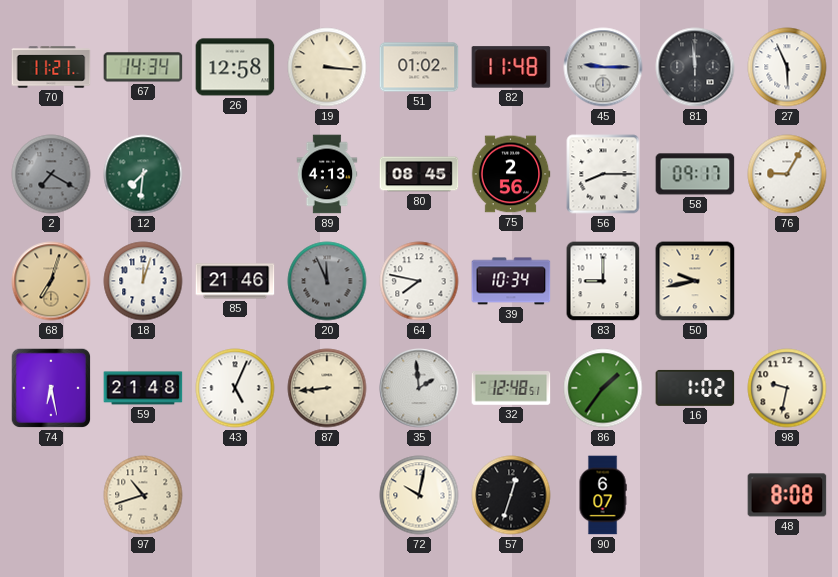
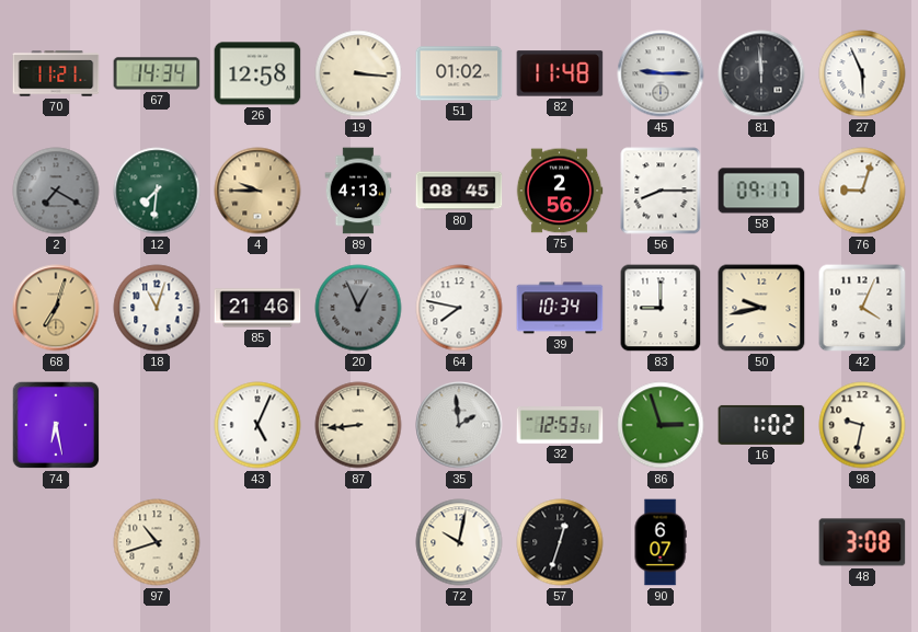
4: none -> 9:45
76: 9:05 -> 9:03
18: 12:03 -> 11:03
20: 11:56 -> 12:56
42: none -> 4:04
59: 21:48 -> none
32: 12:48 -> 12:53
86: 1:36 -> 2:57
48: 8:08 -> 3:08
